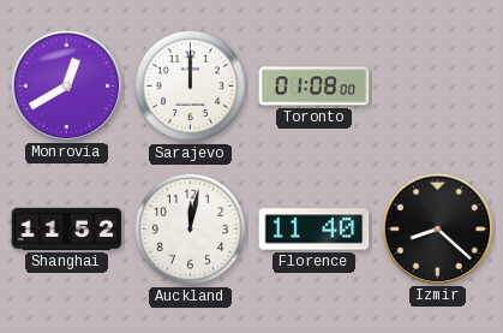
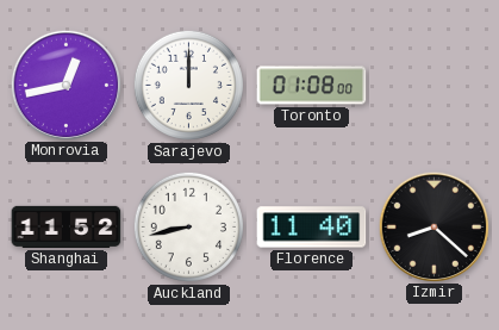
Monrovia: 12:40 -> 12:43
Auckland: 12:02 -> 8:43
